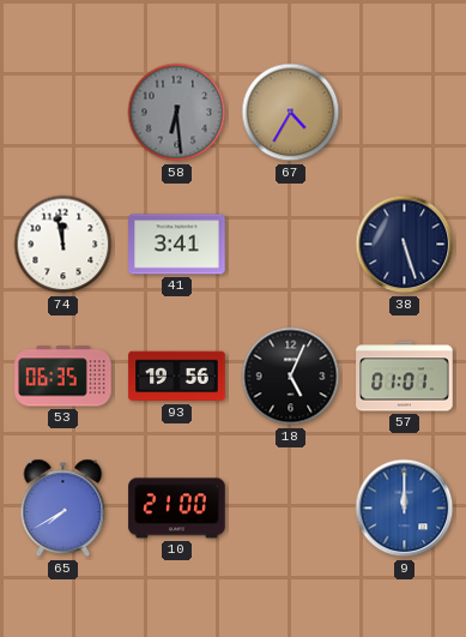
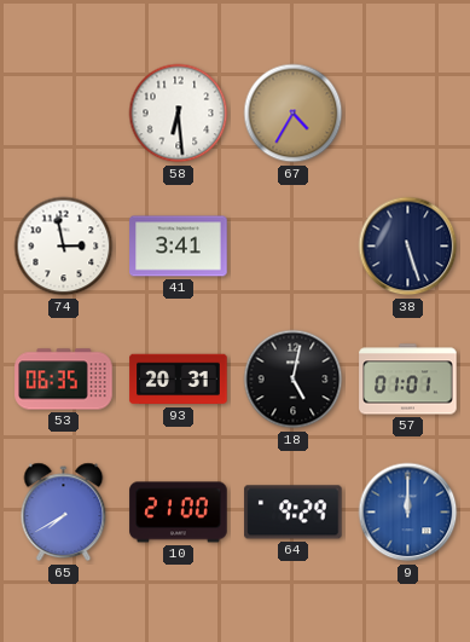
58 dial: grey -> white
74: 11:58 -> 2:58
93: 19:56 -> 20:31
18: 5:04 -> 5:02
64: none -> 9:29
